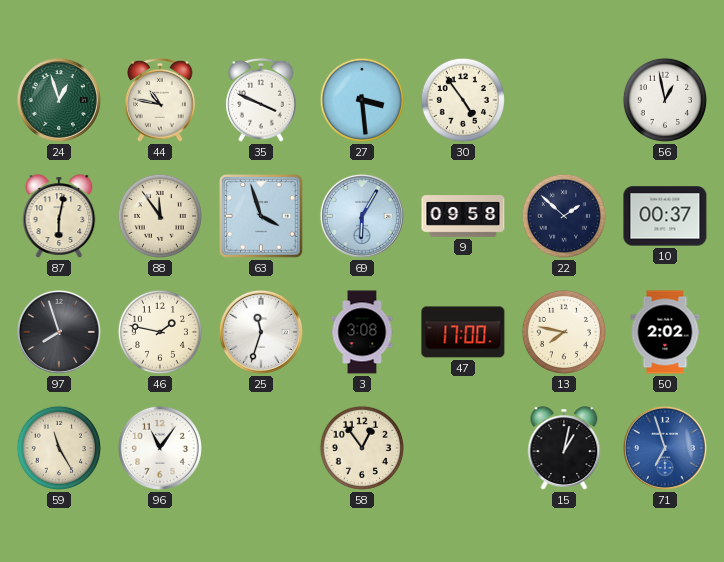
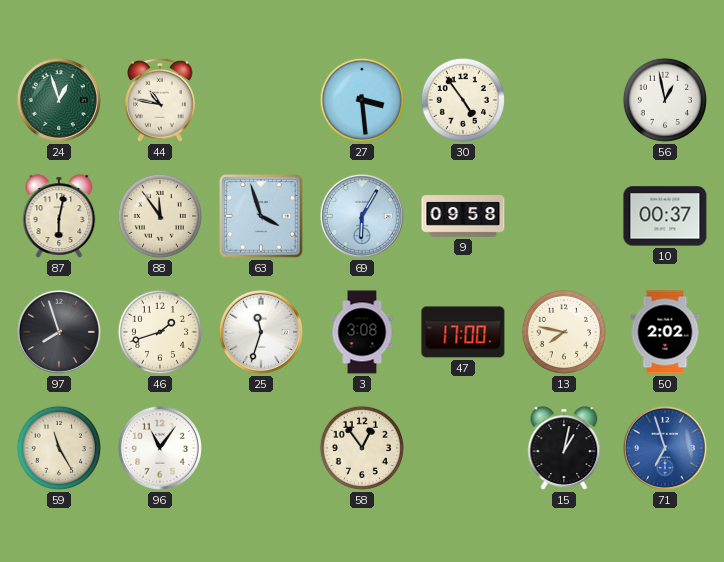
35: 3:49 -> none
22: 1:52 -> none
46: 1:47 -> 1:42
